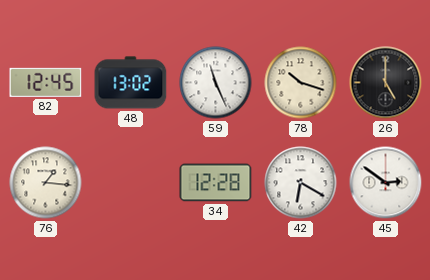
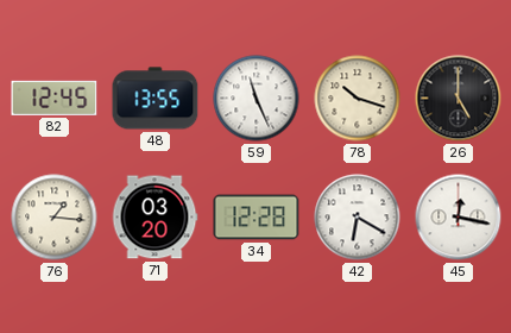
48: 13:02 -> 13:55
71: none -> 03:20
45: 2:51 -> 12:17
